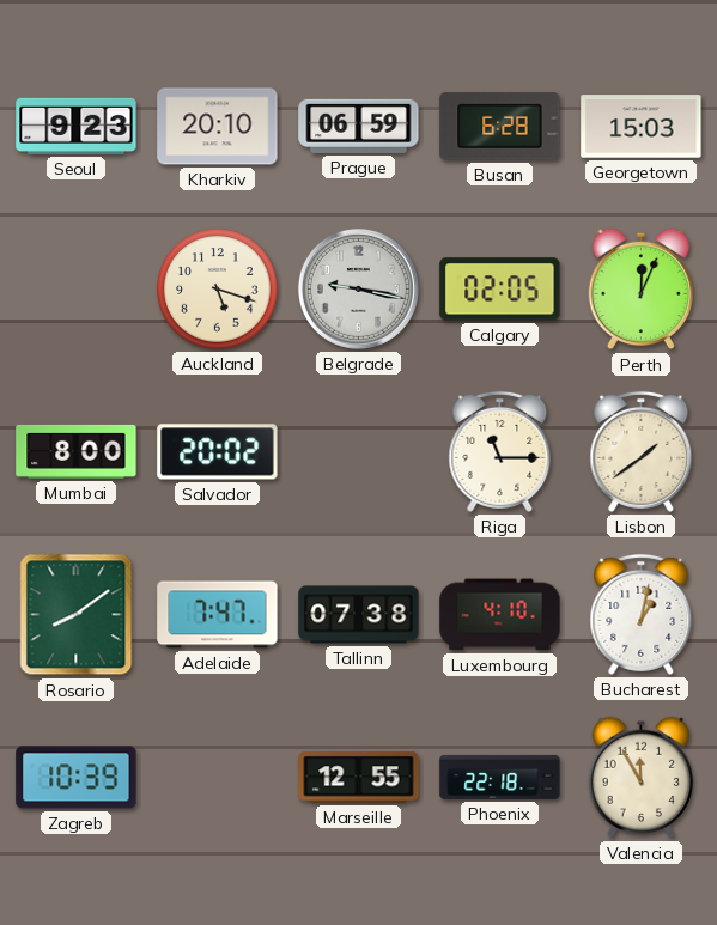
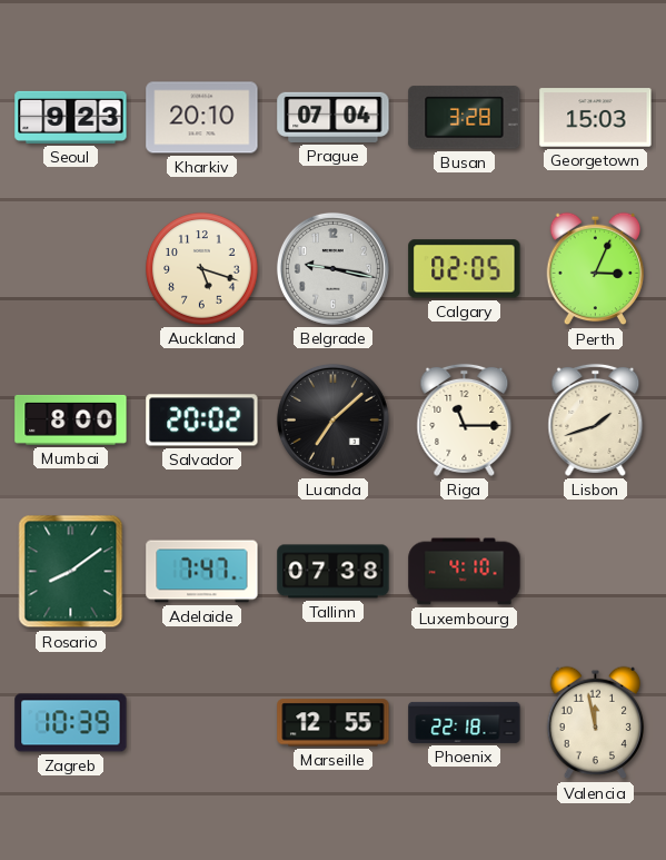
Prague: 06:59 -> 07:04
Busan: 6:28 -> 3:28
Perth: 12:04 -> 3:04
Luanda: none -> 7:08
Lisbon: 1:39 -> 1:42
Bucharest: 1:02 -> none
Valencia: 11:55 -> 11:58
